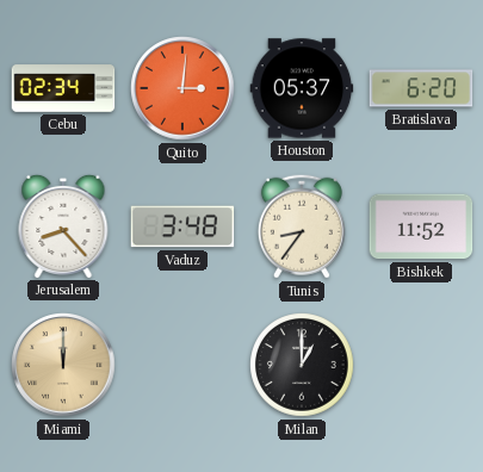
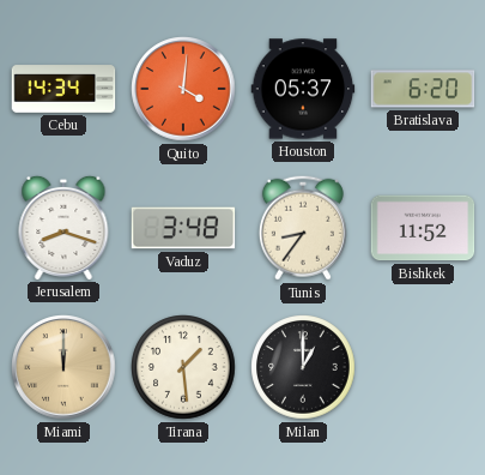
Cebu: 02:34 -> 14:34
Quito: 3:01 -> 4:01
Jerusalem: 8:23 -> 8:18
Tirana: none -> 1:29
